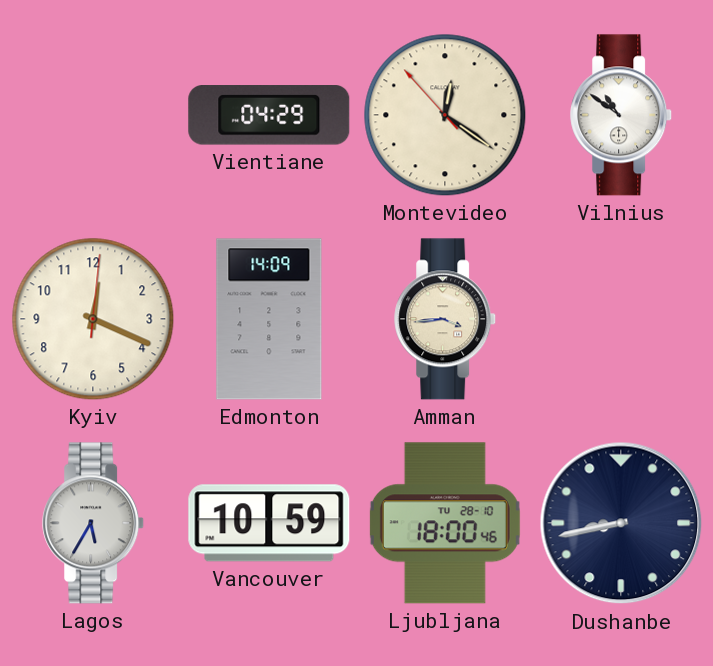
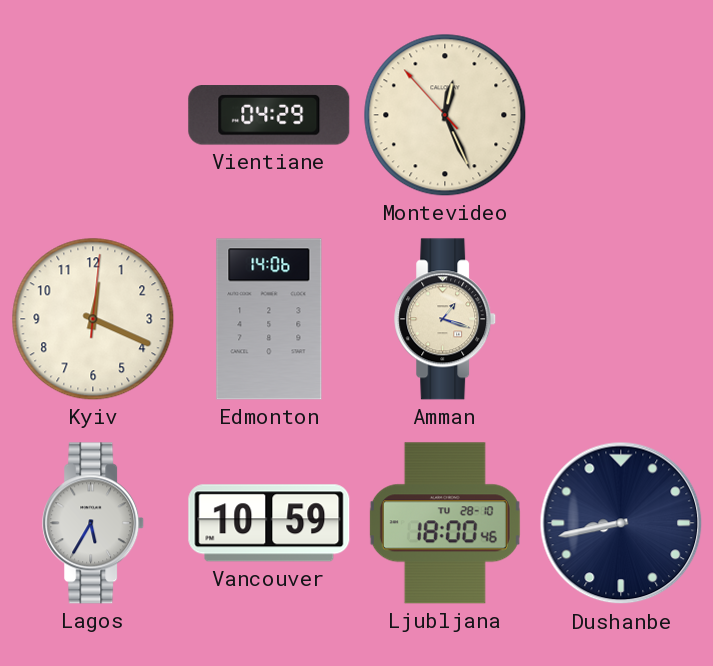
Montevideo: 12:20 -> 12:25
Vilnius: 10:51 -> none
Edmonton: 14:09 -> 14:06
Amman: 3:44 -> 1:18
